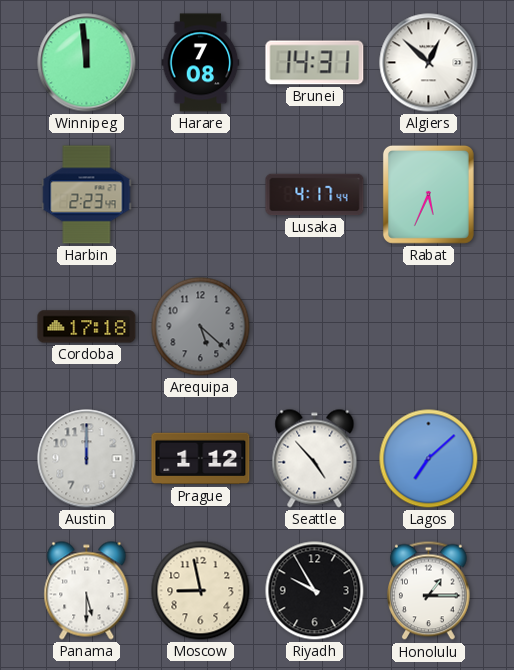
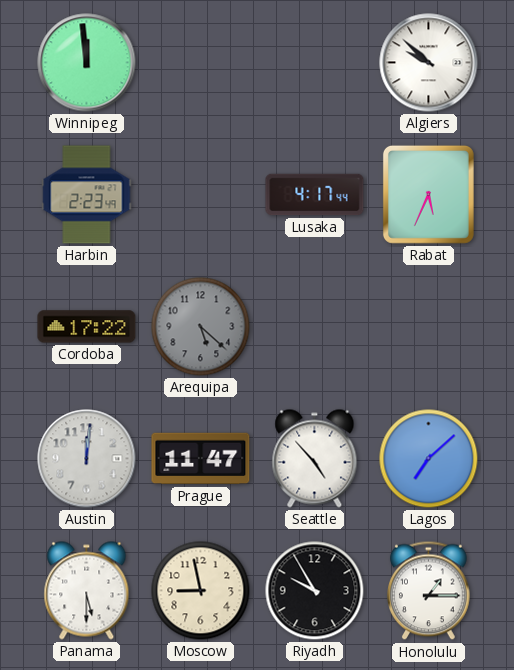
Harare: 7:08 -> none
Brunei: 14:31 -> none
Algiers: 12:52 -> 9:52
Cordoba: 17:18 -> 17:22
Austin: 12:00 -> 12:01
Prague: 1:12 -> 11:47
